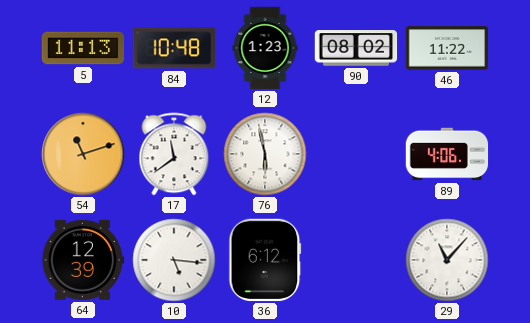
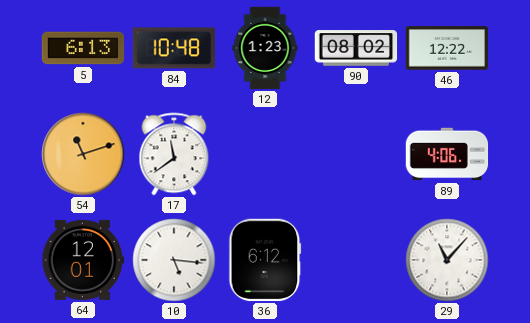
5: 11:13 -> 6:13
46: 11:22 -> 12:22
76: 5:58 -> none
64: 12:39 -> 12:01
